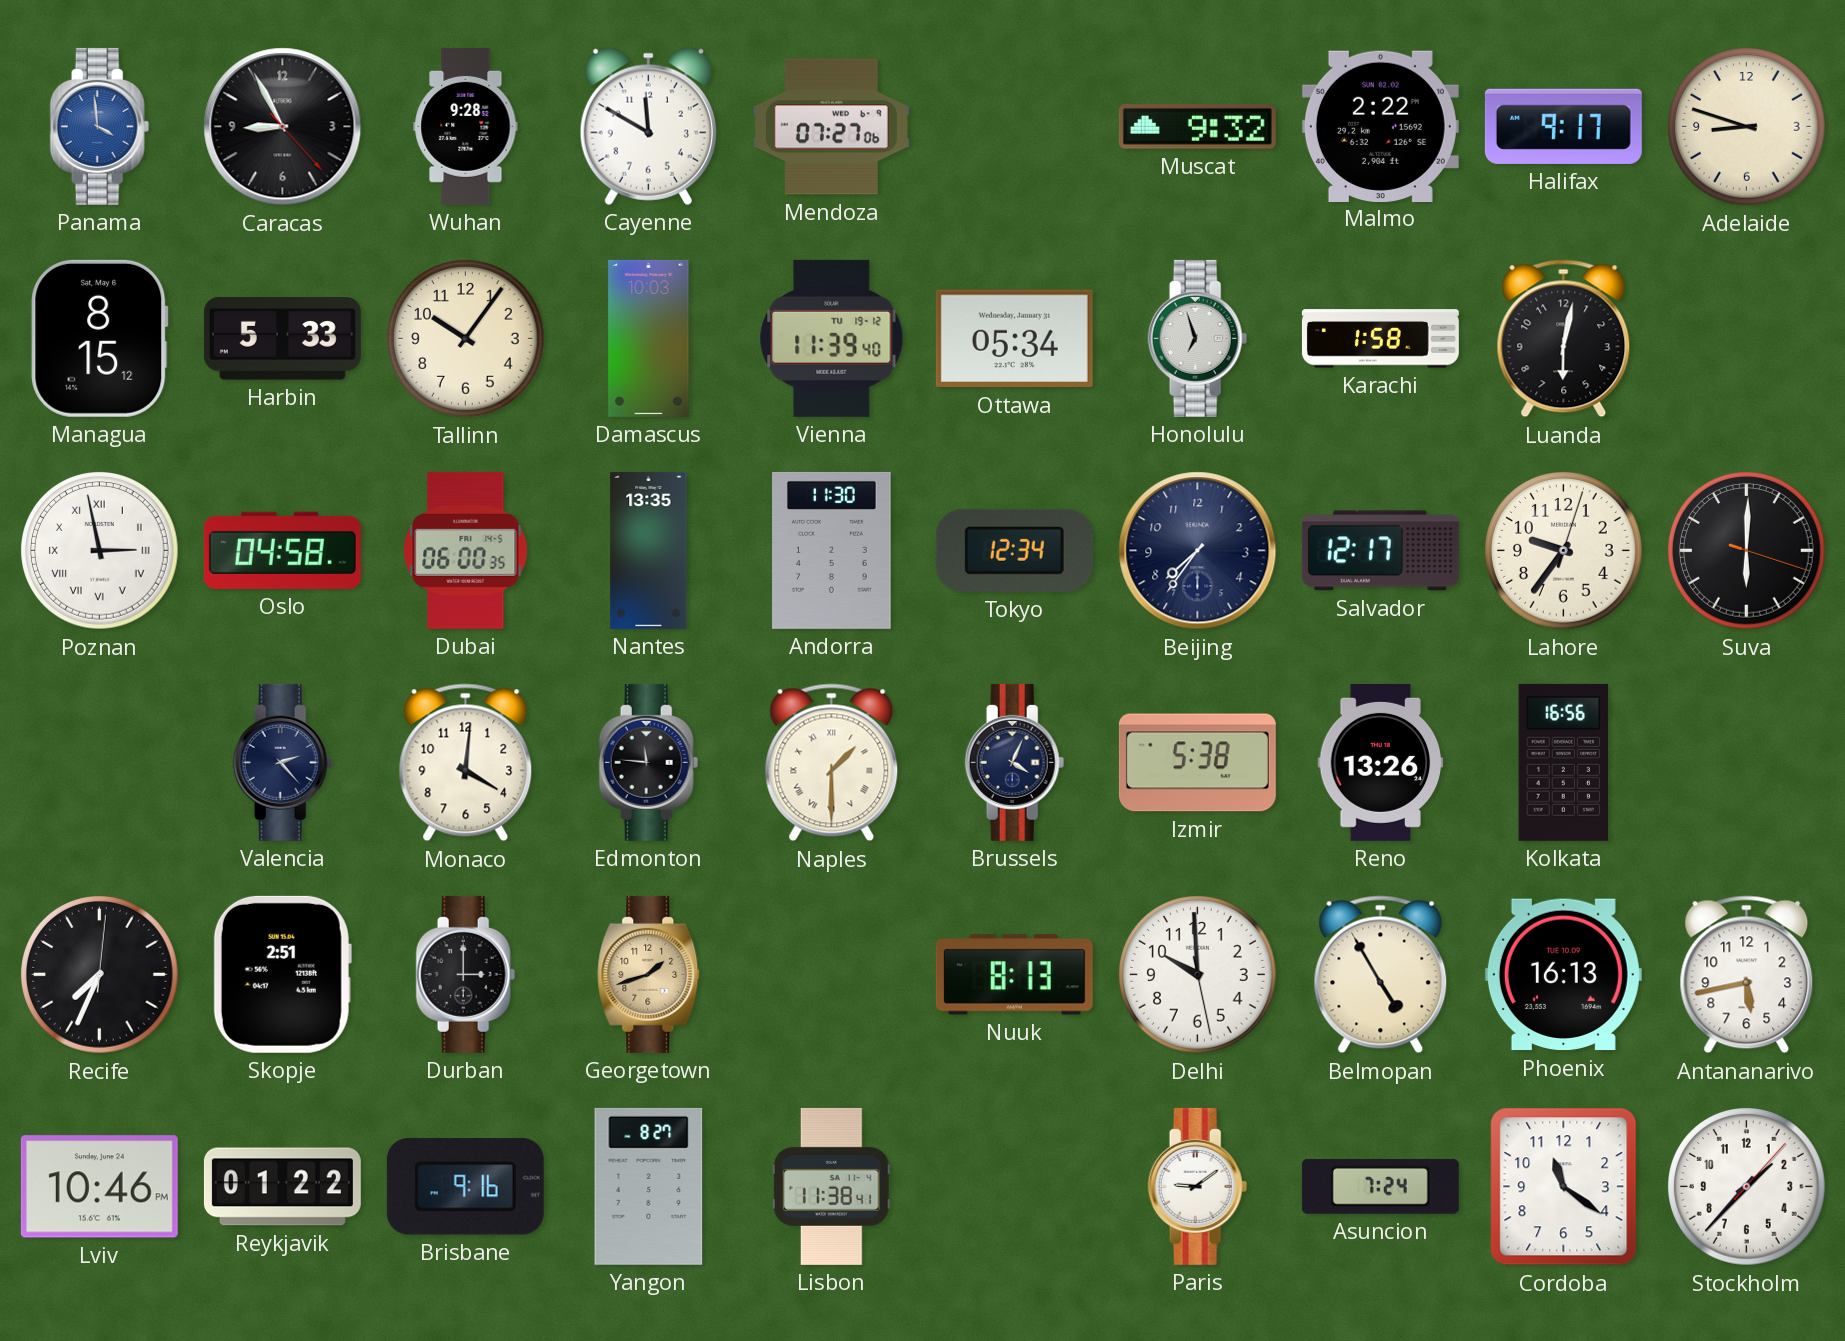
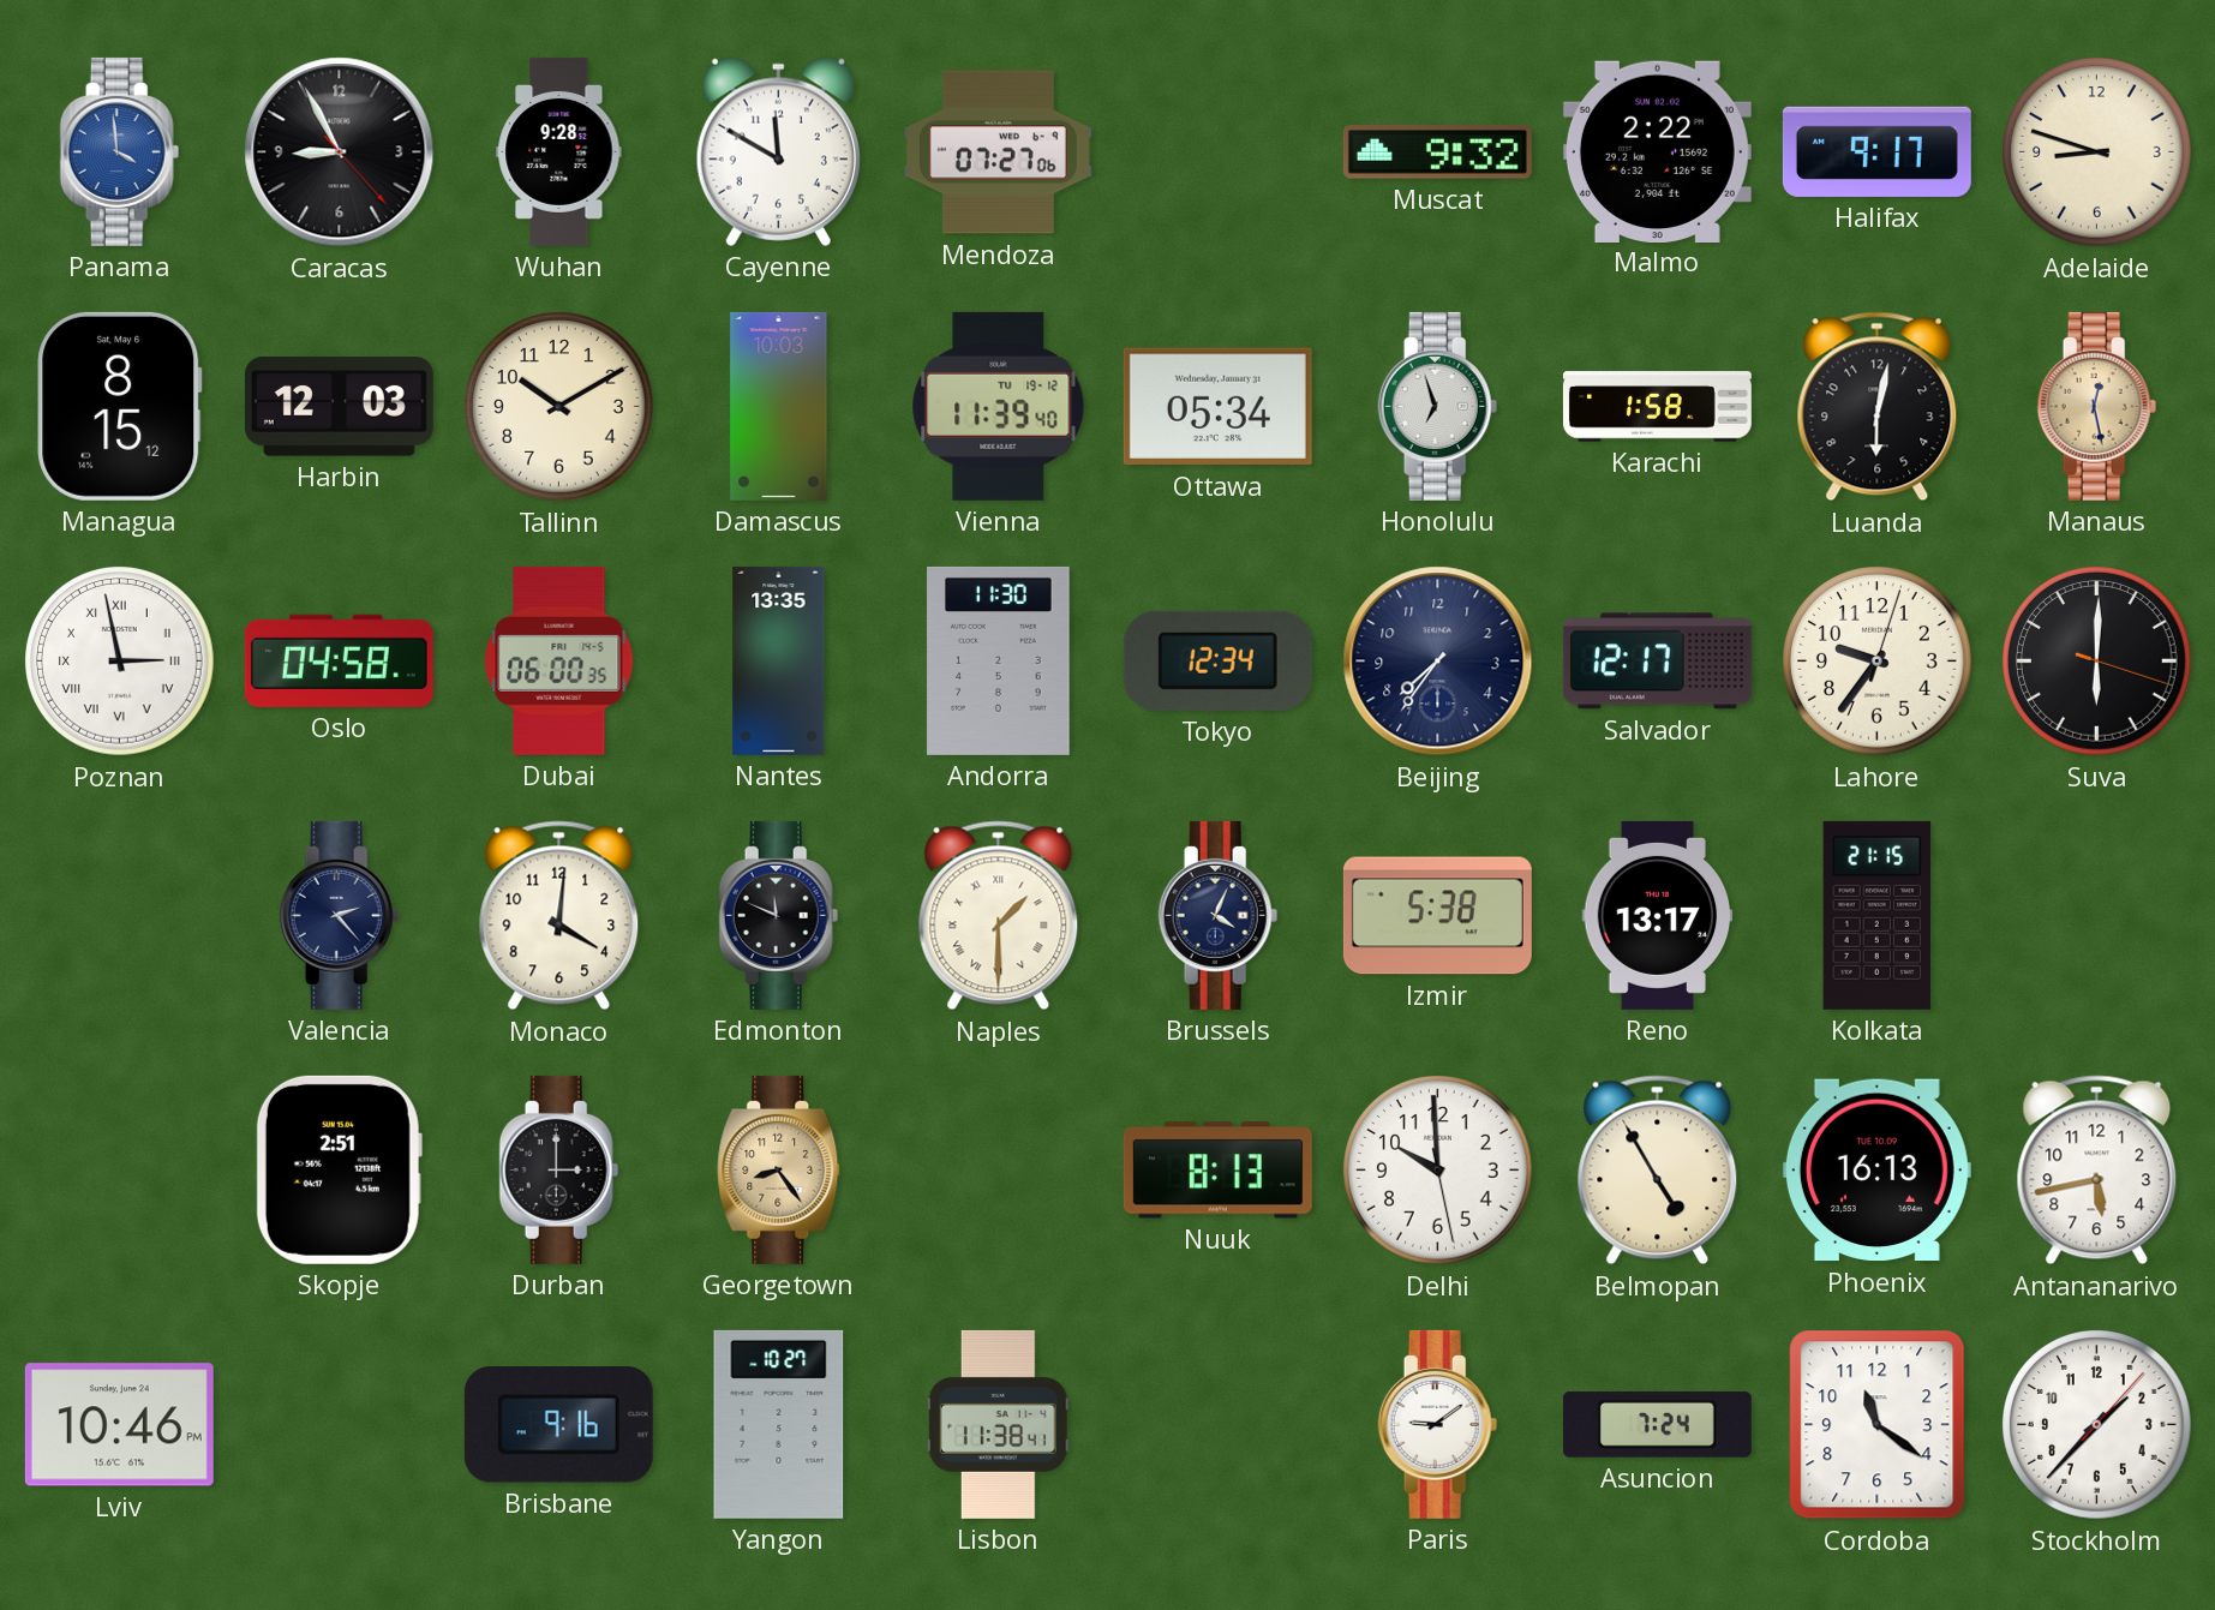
Harbin: 5:33 -> 12:03
Tallinn: 10:06 -> 10:10
Manaus: none -> 12:28
Edmonton: 11:46 -> 11:49
Reno: 13:26 -> 13:17
Kolkata: 16:56 -> 21:15
Recife: 7:34 -> none
Georgetown: 1:42 -> 8:24
Reykjavik: 01:22 -> none
Yangon: 8:27 -> 10:27
